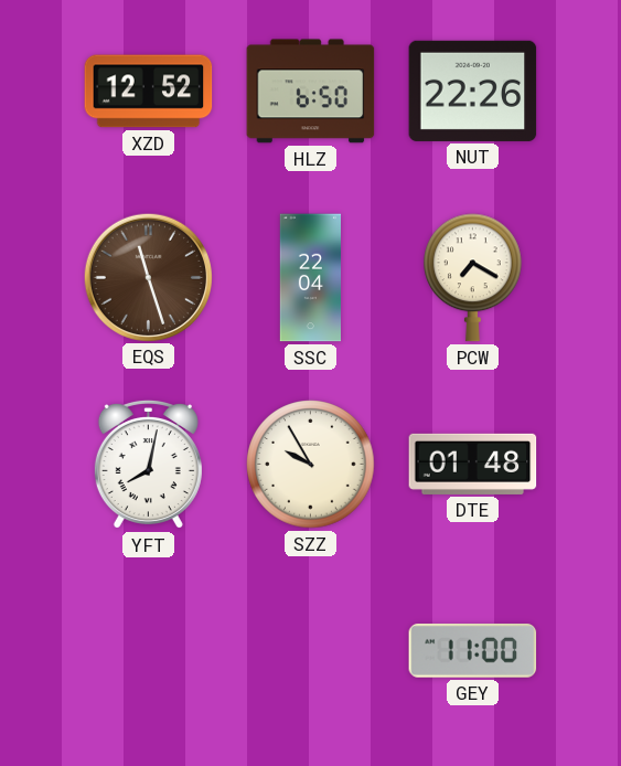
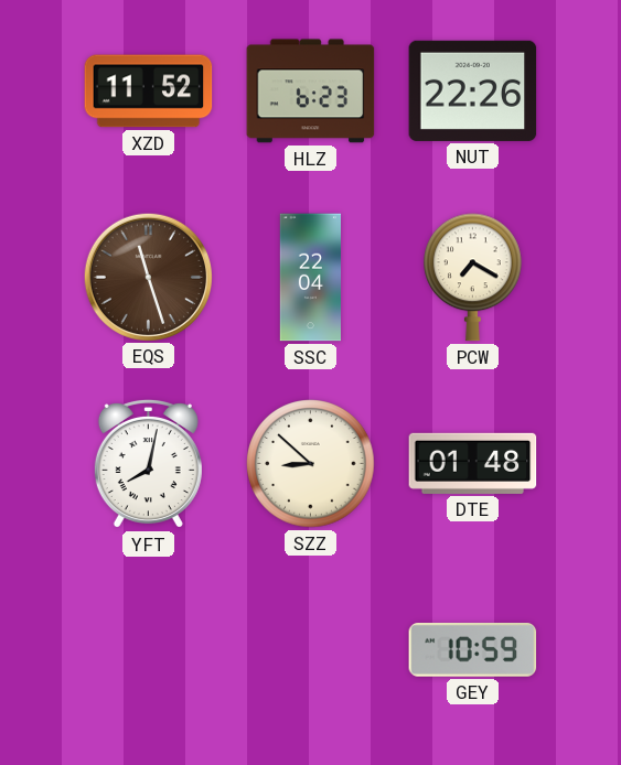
XZD: 12:52 -> 11:52
HLZ: 6:50 -> 6:23
SZZ: 9:55 -> 8:52
GEY: 11:00 -> 10:59
